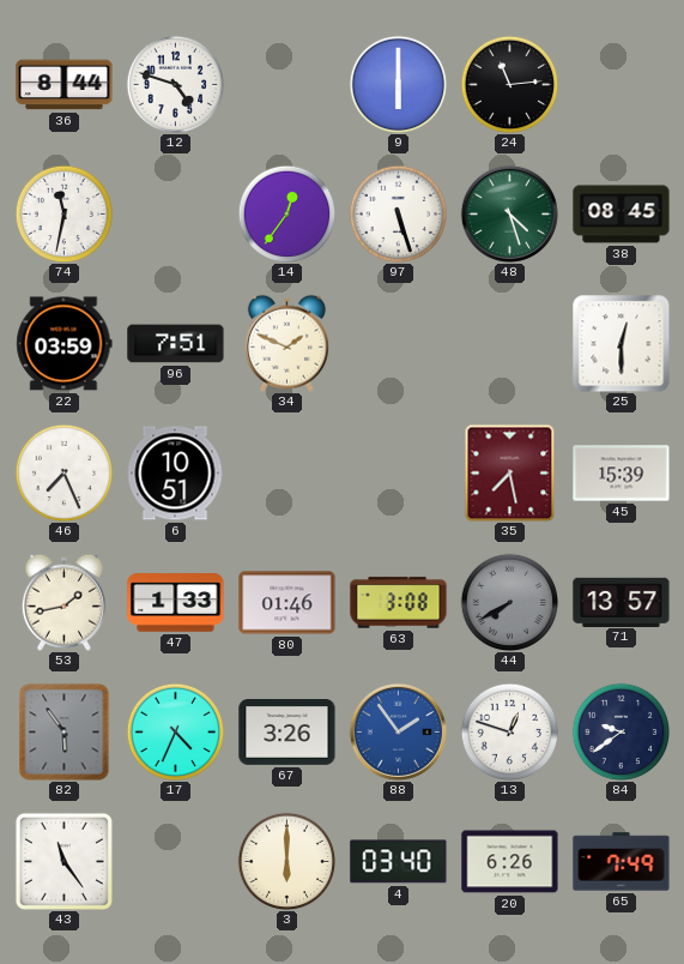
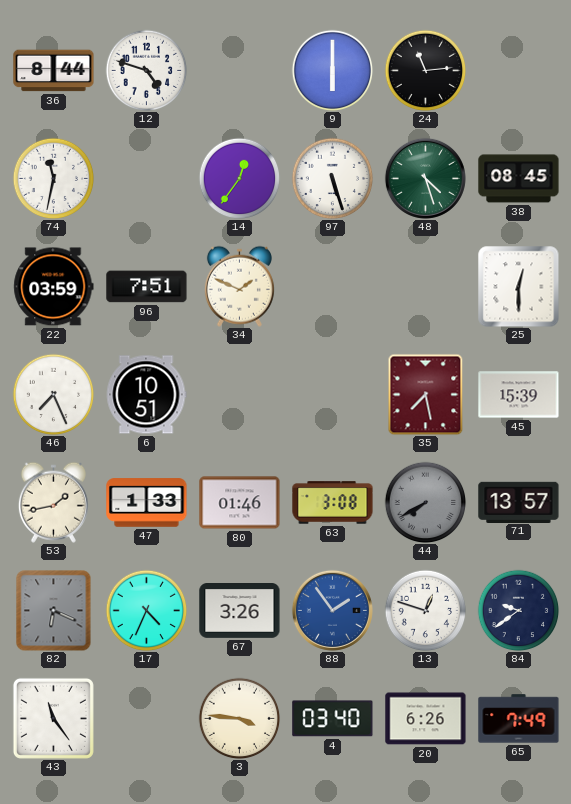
82: 5:54 -> 6:19
3: 6:00 -> 3:46
